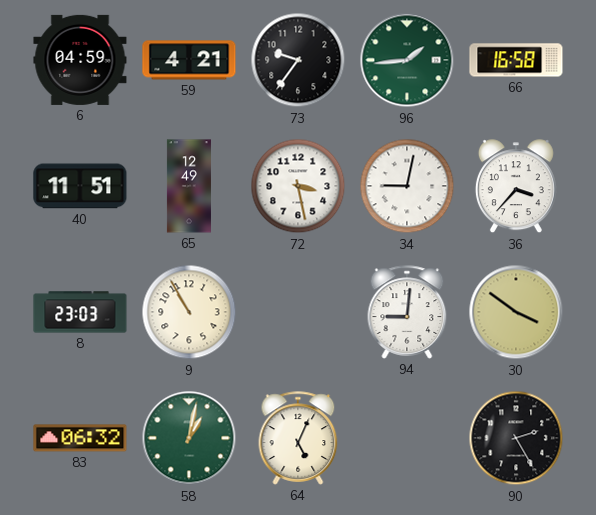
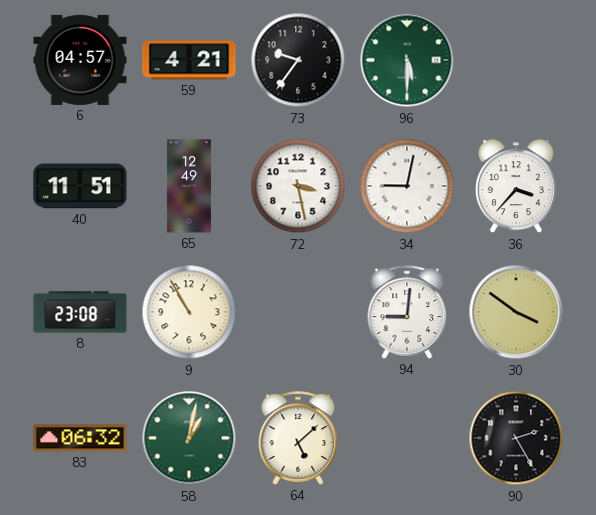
6: 04:59 -> 04:57
96: 1:44 -> 5:30
66: 16:58 -> none
8: 23:03 -> 23:08
64: 5:04 -> 5:08
